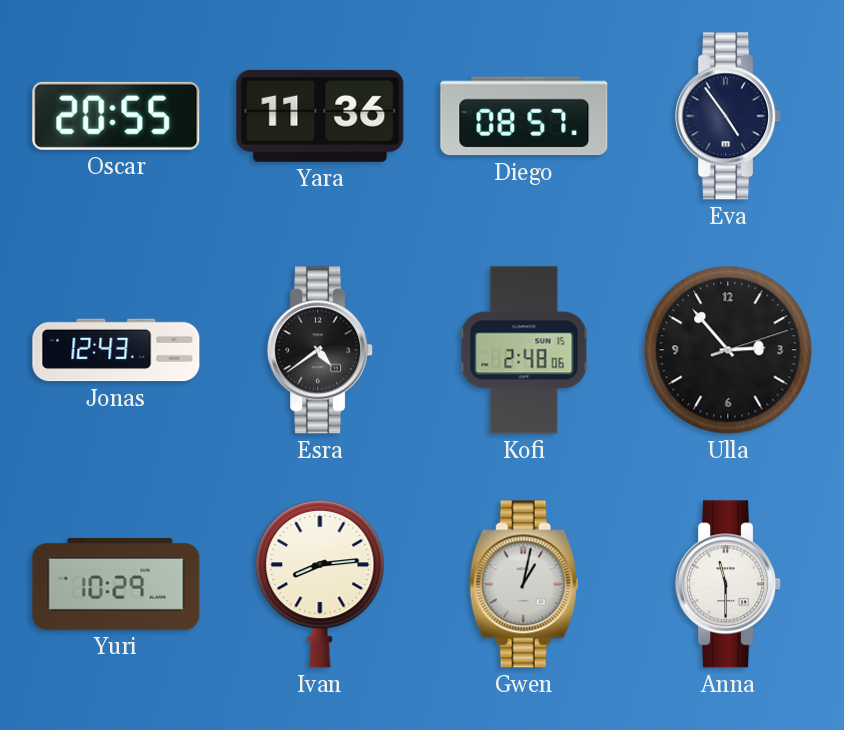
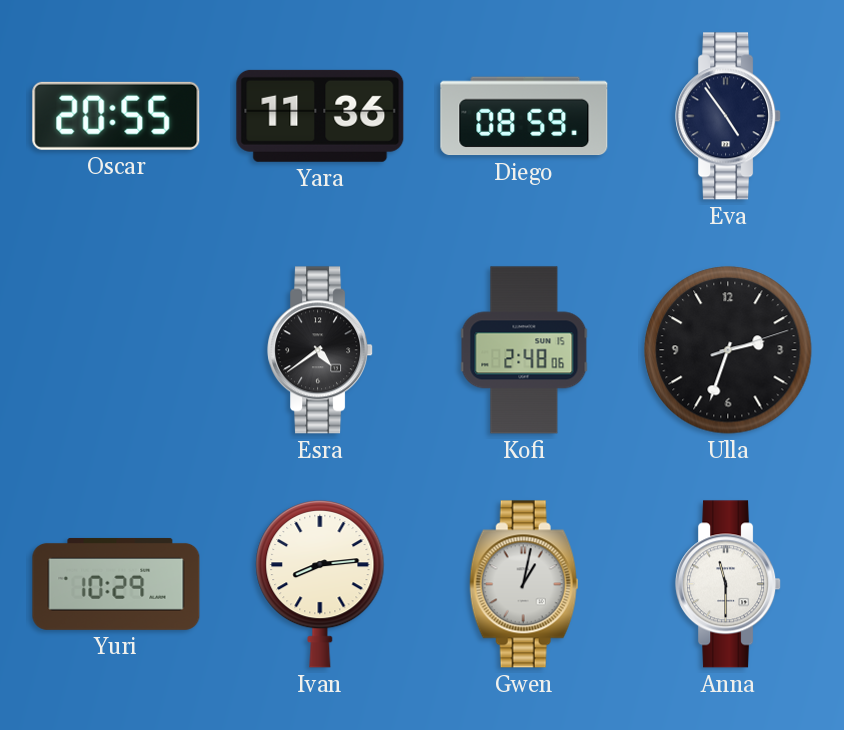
Diego: 08:57 -> 08:59
Jonas: 12:43 -> none
Ulla: 2:53 -> 2:33
